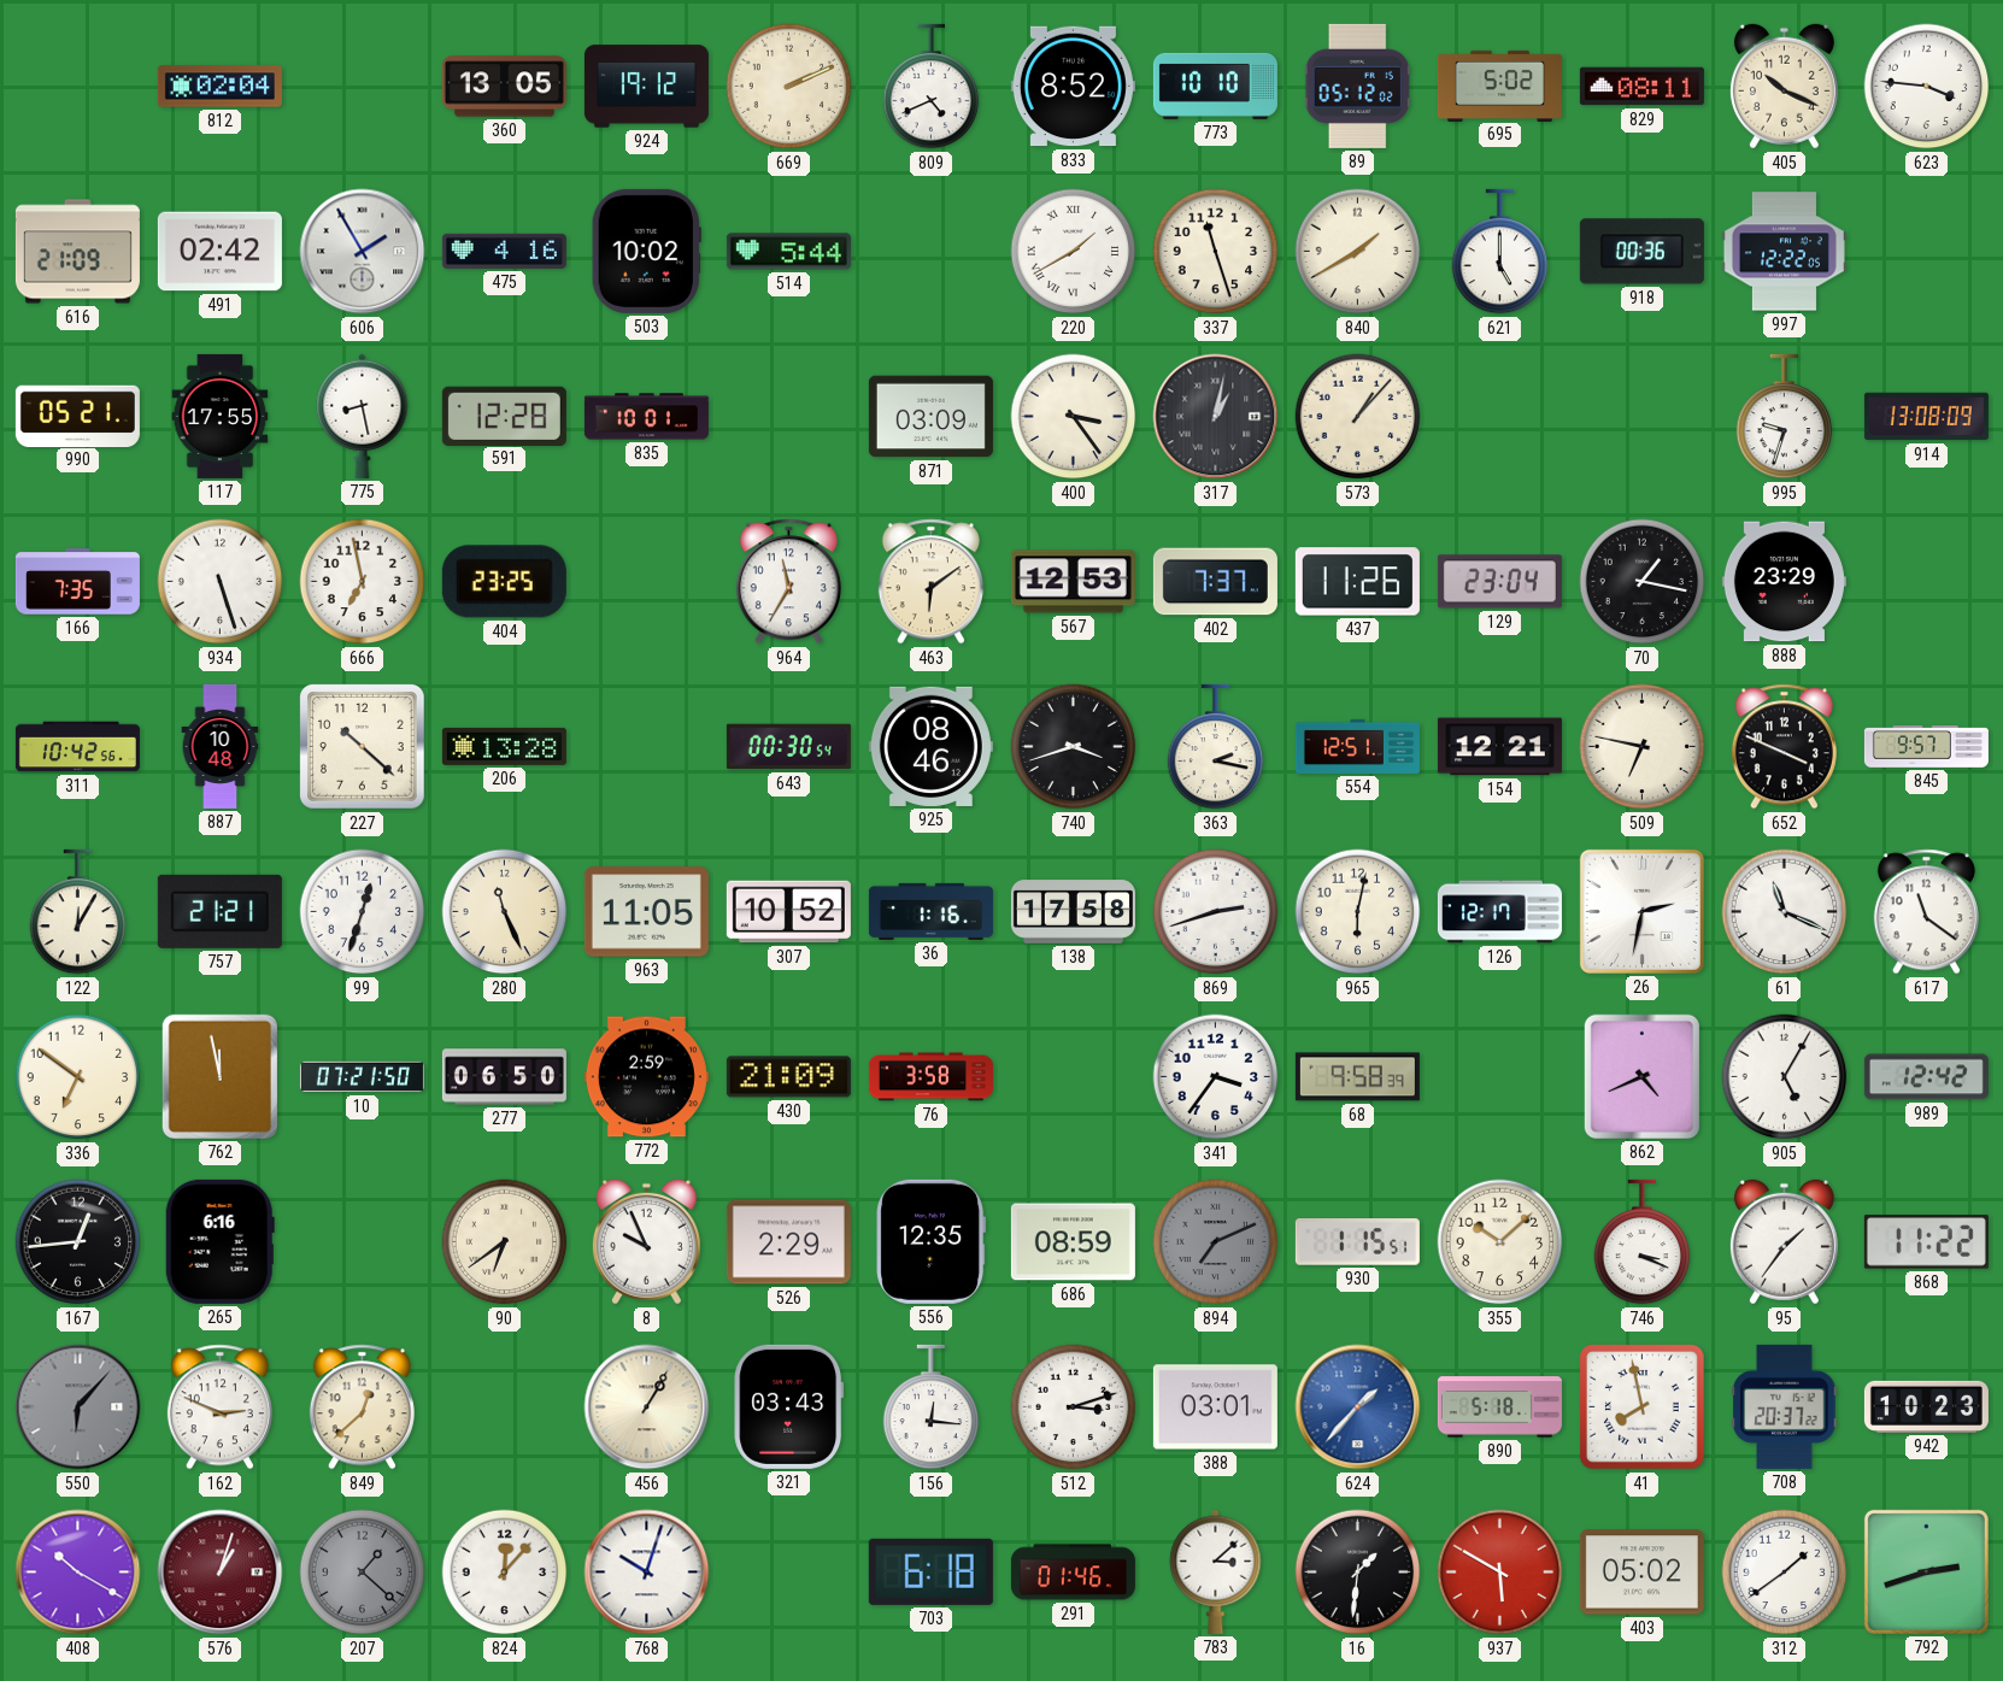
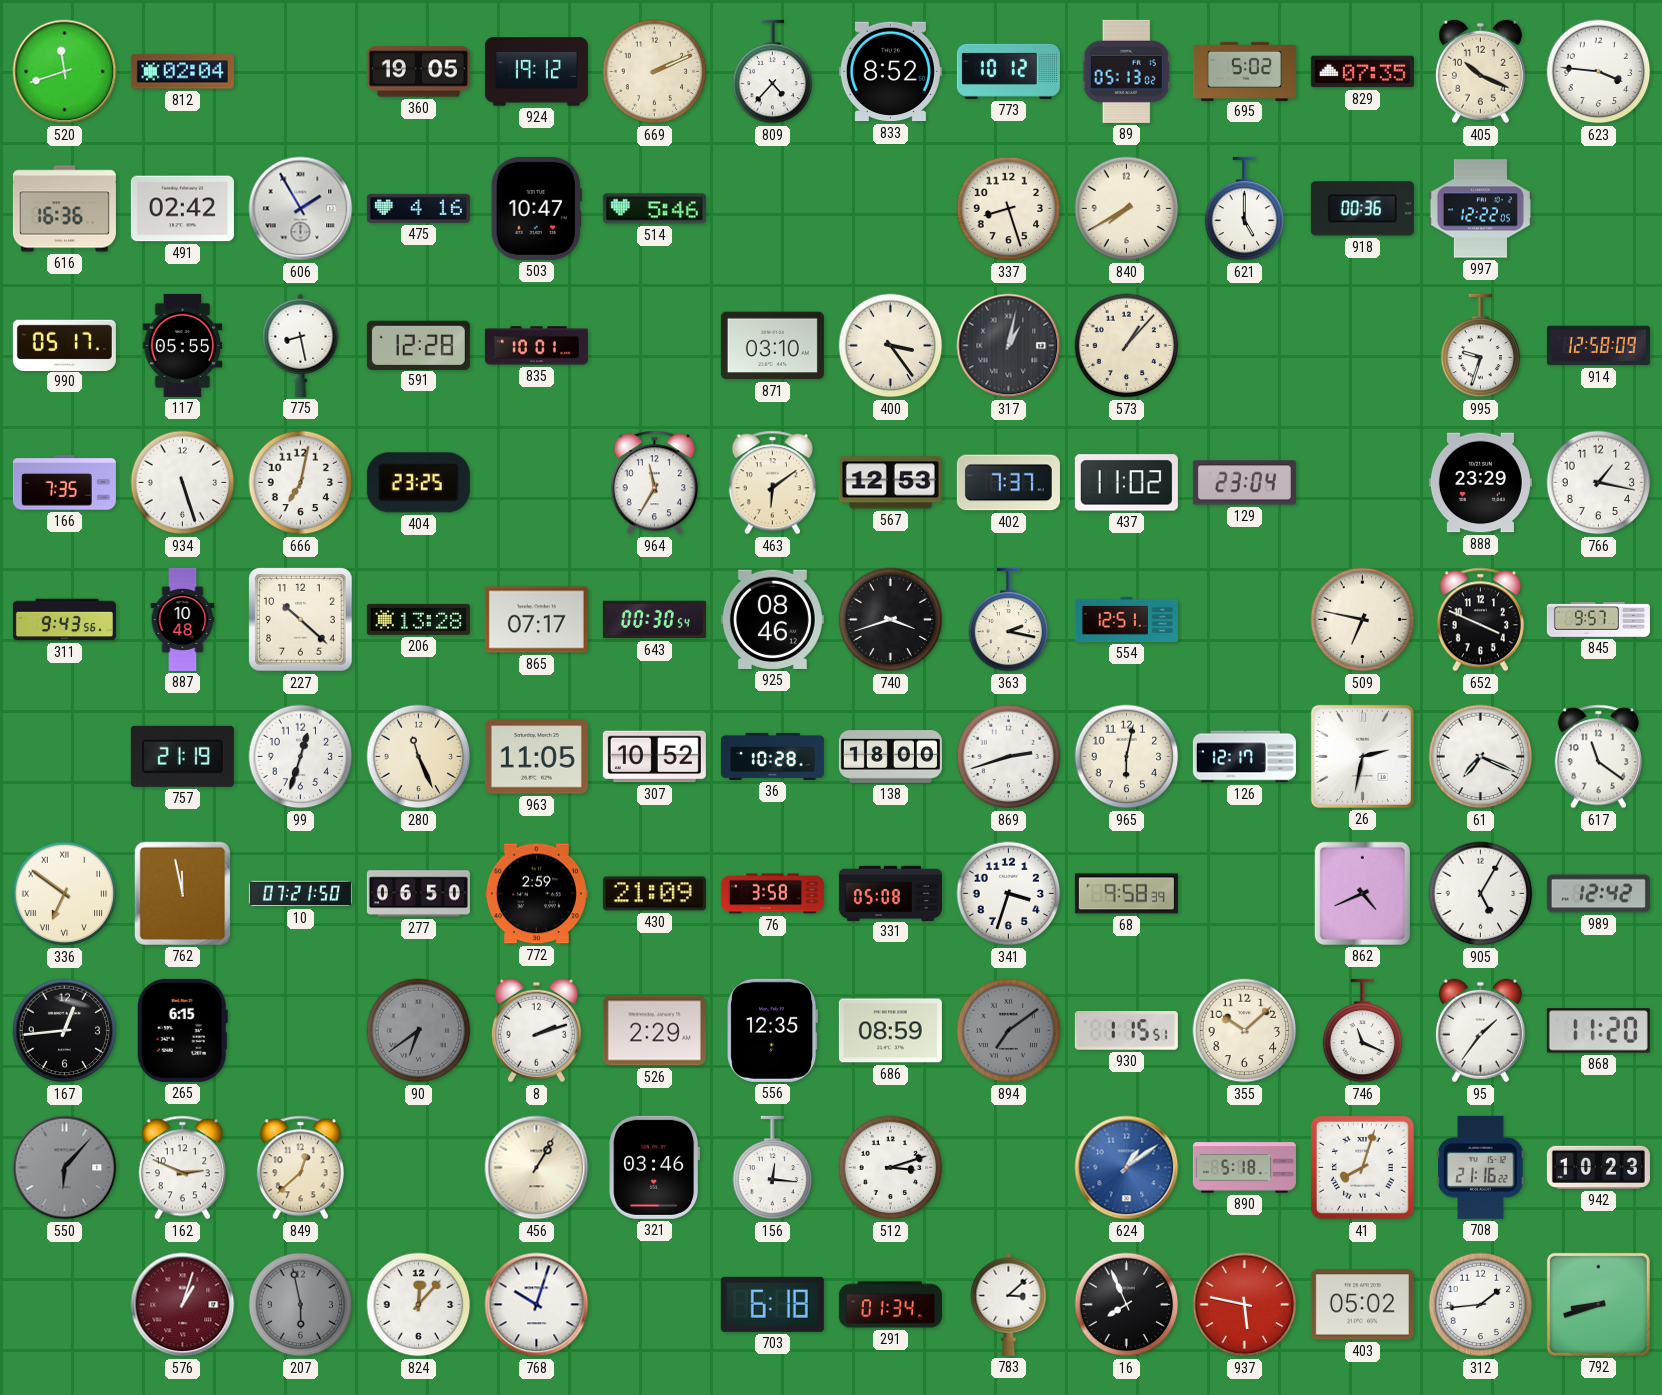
520: none -> 11:42
360: 13:05 -> 19:05
809: 4:41 -> 4:37
773: 10:10 -> 10:12
89: 05:12 -> 05:13
829: 08:11 -> 07:35
616: 21:09 -> 16:36
503: 10:02 -> 10:47
514: 5:44 -> 5:46
220: 1:40 -> none
337: 11:27 -> 8:27
840: 1:40 -> 7:40
990: 05:21 -> 05:17
117: 17:55 -> 05:55
871: 03:09 -> 03:10
914: 13:08 -> 12:58
666: 6:58 -> 7:02
437: 11:26 -> 11:02
70: 1:17 -> none
766: none -> 1:17
311: 10:42 -> 9:43
865: none -> 07:17
154: 12:21 -> none
122: 12:05 -> none
757: 21:21 -> 21:19
36: 1:16 -> 10:28
138: 17:58 -> 18:00
61: 11:19 -> 7:19
336 numerals: Arabic -> Roman
331: none -> 05:08
341: 3:36 -> 3:33
265: 6:16 -> 6:15
90 dial: cream -> grey
8: 9:56 -> 2:12
894: 7:11 -> 7:09
746: 3:19 -> 11:19
868: 11:22 -> 11:20
321: 03:43 -> 03:46
388: 03:01 -> none
624: 1:37 -> 1:09
41: 7:58 -> 8:03
708: 20:37 -> 21:16
408: 10:20 -> none
207: 1:22 -> 5:58
291: 01:46 -> 01:34
16: 1:31 -> 7:56
937: 5:50 -> 5:47
312: 1:39 -> 1:44
792: 2:42 -> 8:42
